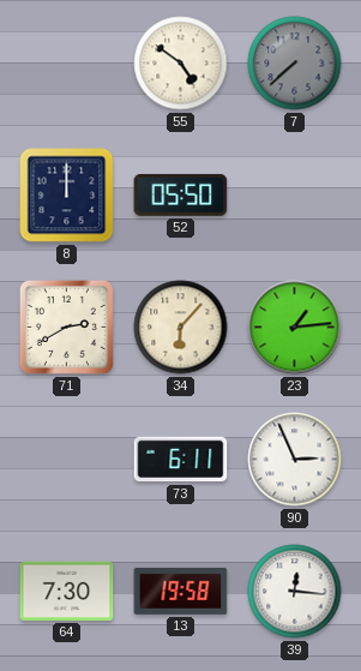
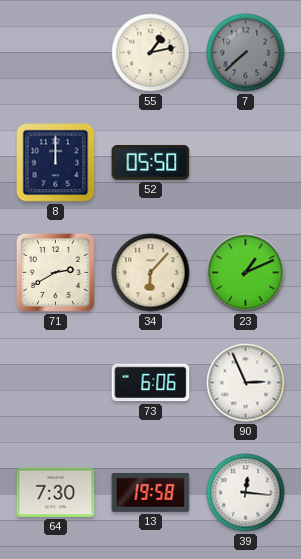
55: 4:51 -> 1:13
23: 1:14 -> 1:11
73: 6:11 -> 6:06
